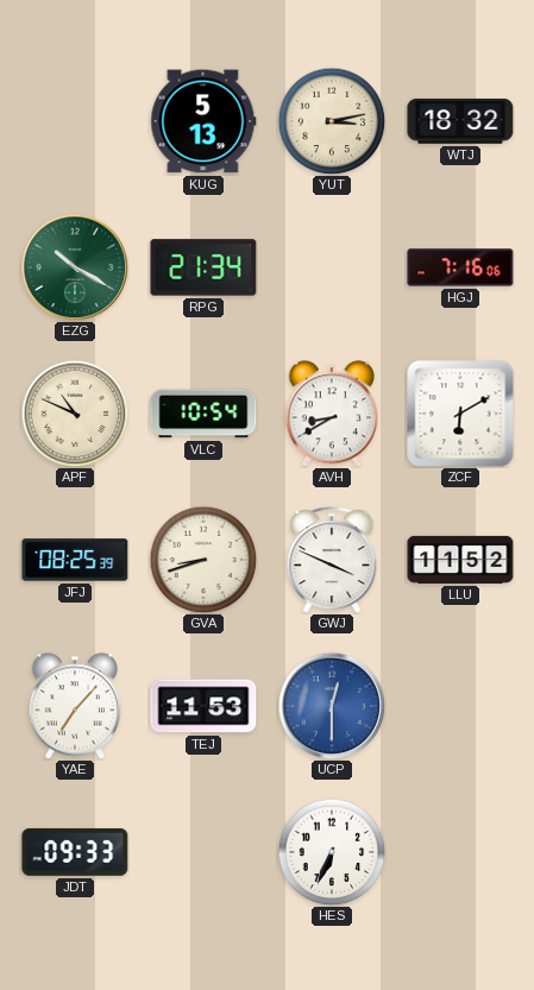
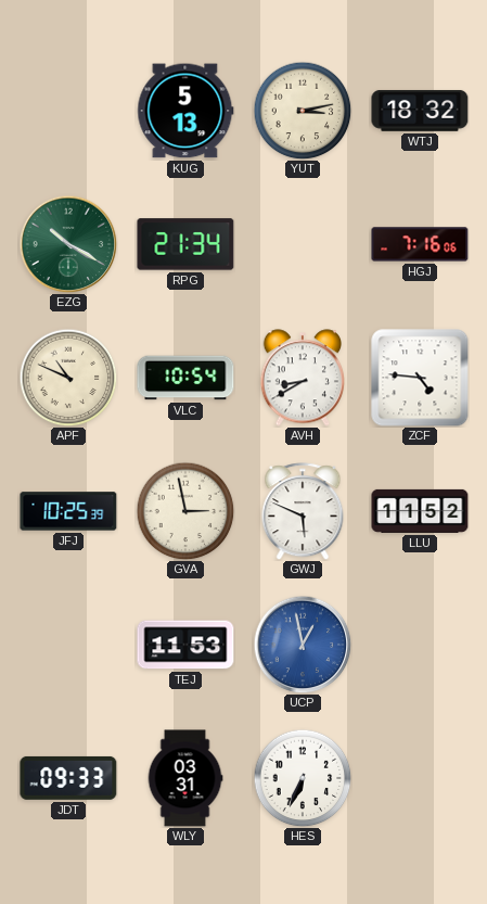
ZCF: 6:10 -> 4:46
JFJ: 08:25 -> 10:25
GVA: 8:42 -> 2:58
GWJ: 3:49 -> 5:49
YAE: 7:07 -> none
UCP: 12:30 -> 12:58
WLY: none -> 03:31
